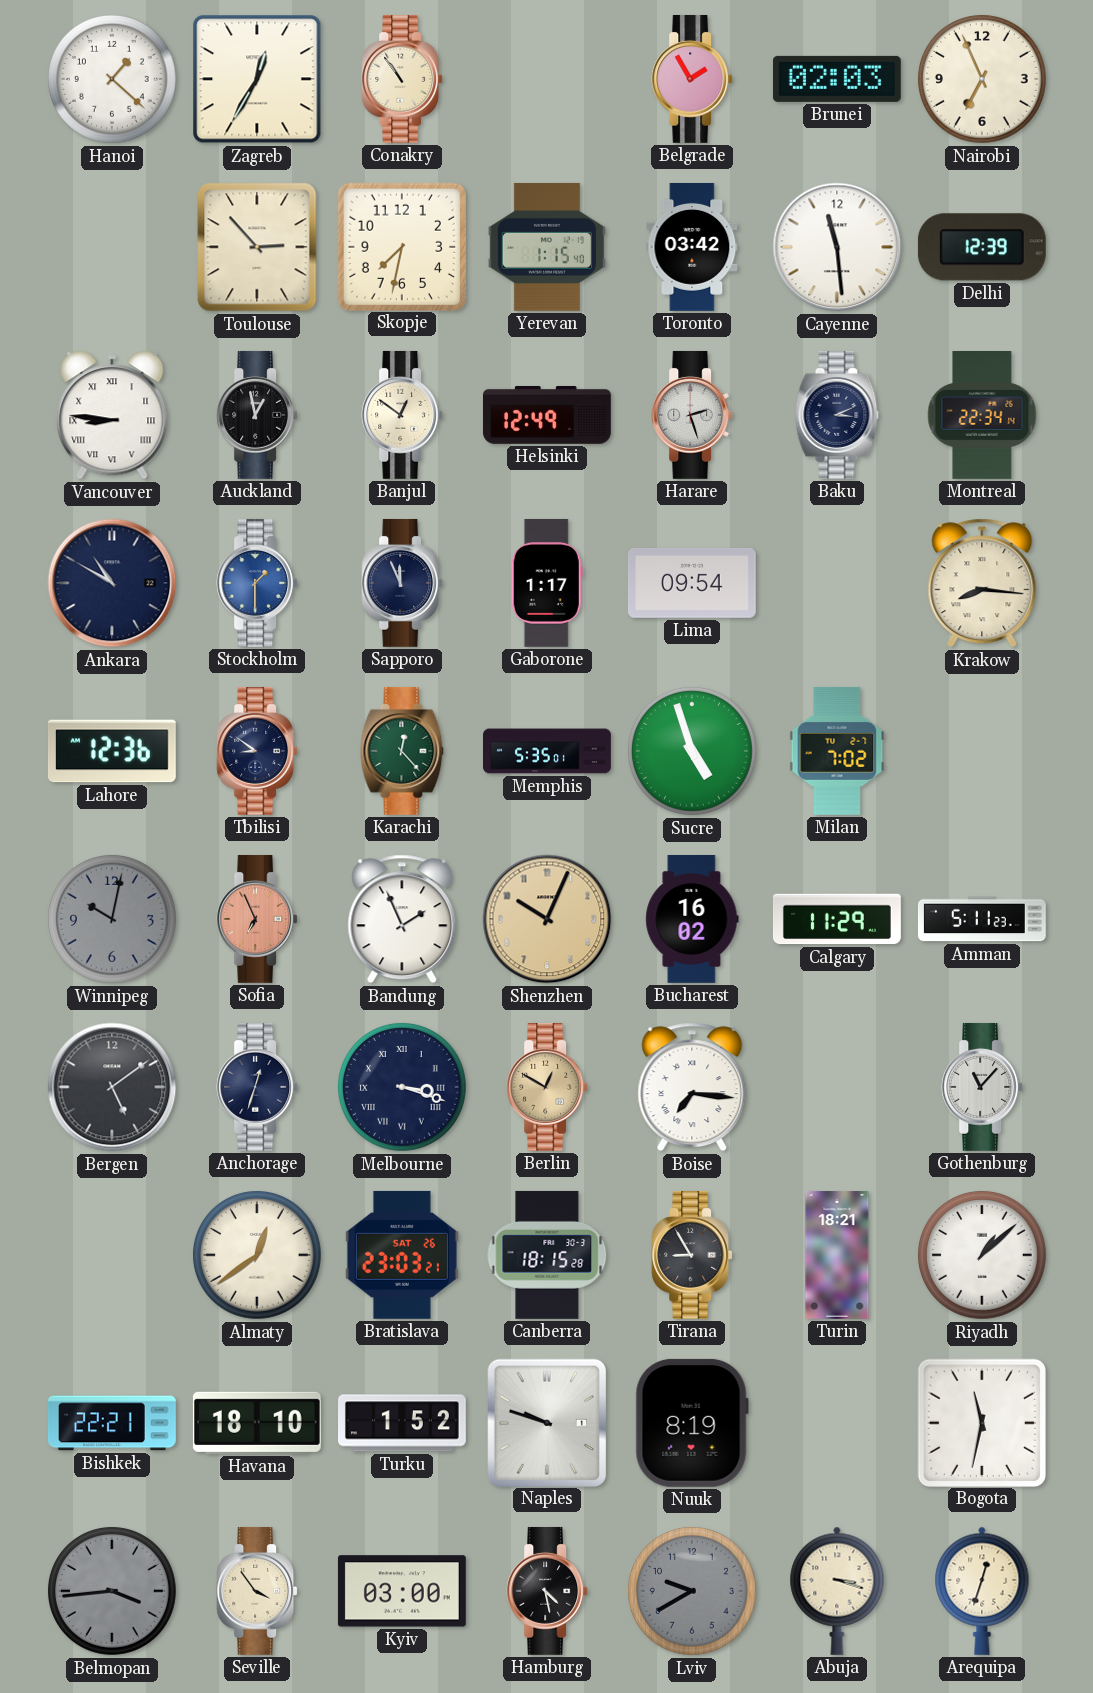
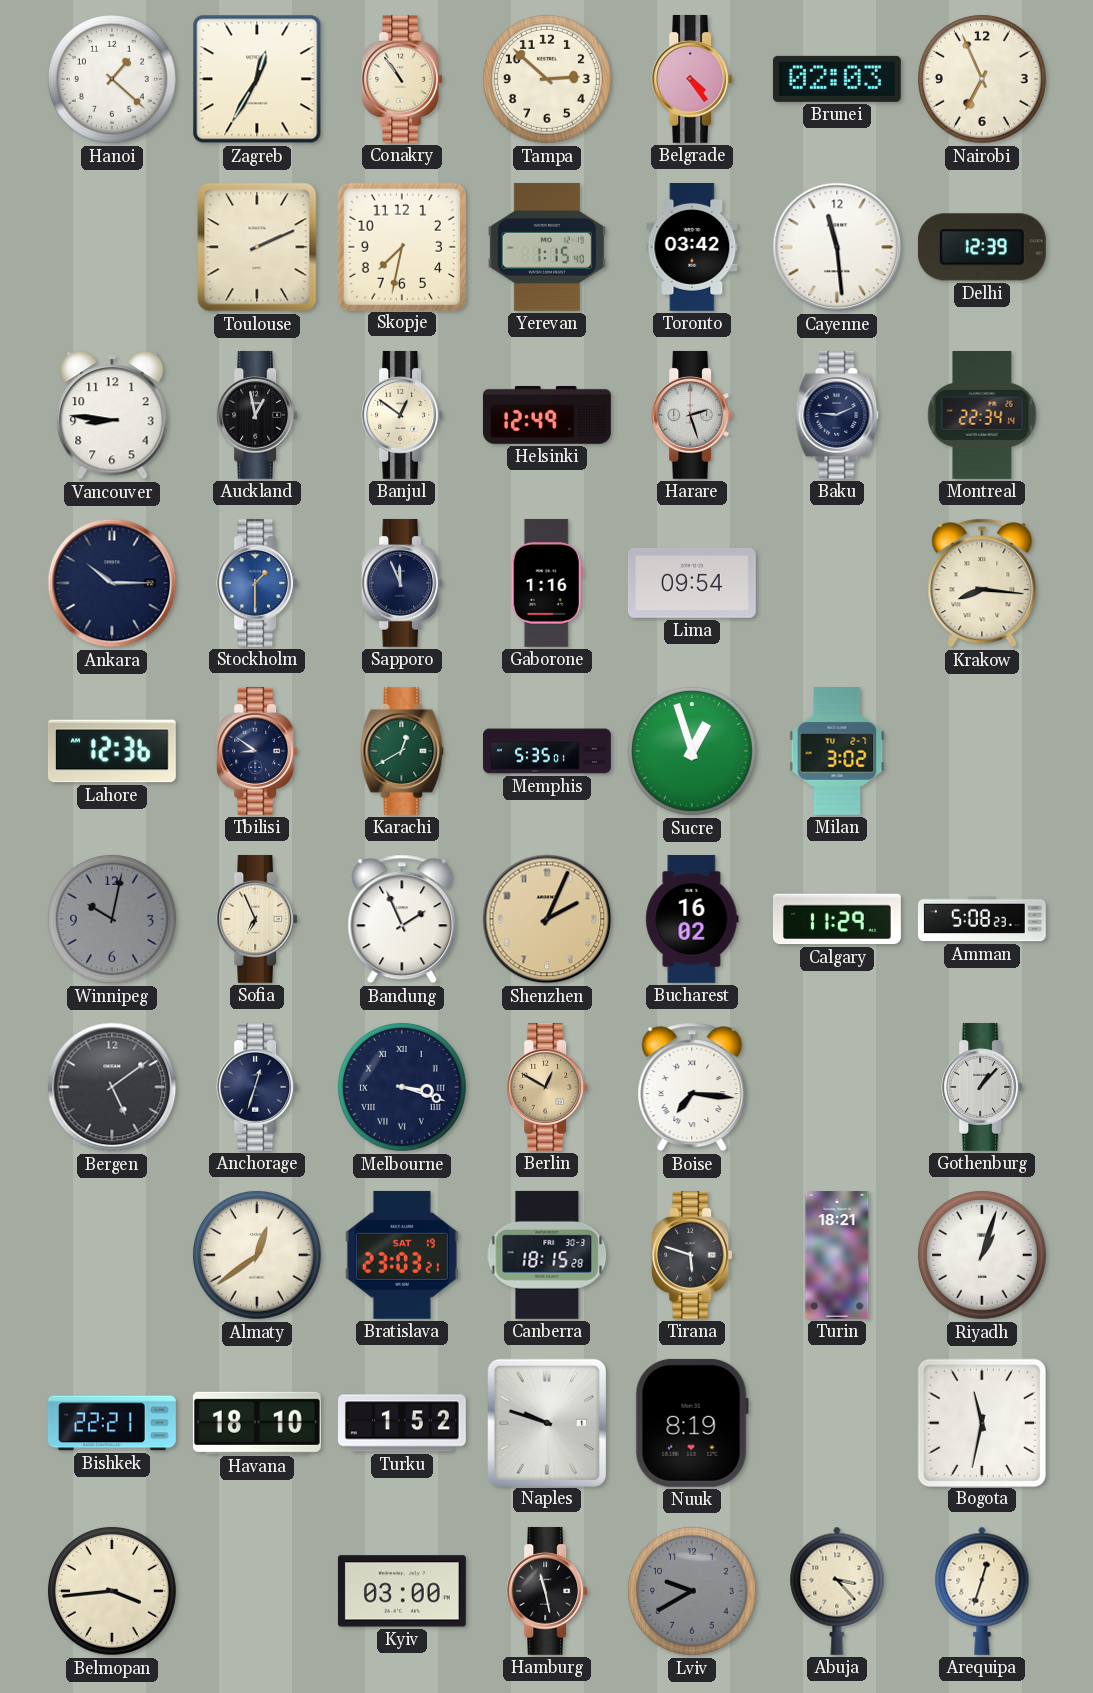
Tampa: none -> 2:52
Belgrade: 1:55 -> 4:24
Toulouse: 2:53 -> 2:11
Vancouver numerals: Roman -> Arabic
Baku: 3:11 -> 9:11
Ankara: 10:50 -> 10:15
Gaborone: 1:17 -> 1:16
Karachi: 12:23 -> 12:40
Sucre: 4:57 -> 12:57
Milan: 7:02 -> 3:02
Sofia dial: salmon -> cream
Shenzhen: 10:04 -> 2:04
Amman: 5:11 -> 5:08
Gothenburg: 11:07 -> 1:07
Bratislava date: SAT 26 -> SAT 19
Tirana: 8:55 -> 5:48
Riyadh: 1:08 -> 1:03
Belmopan dial: grey -> cream
Seville: 3:54 -> none
Hamburg: 4:28 -> 11:28
Abuja: 3:18 -> 3:23
